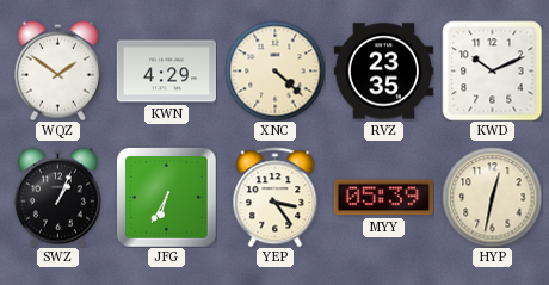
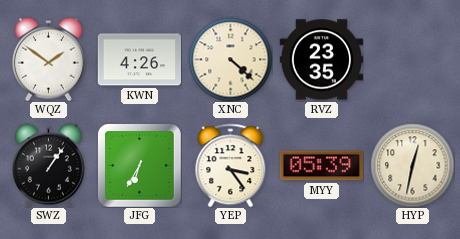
KWN: 4:29 -> 4:26
KWD: 10:11 -> none
SWZ: 1:04 -> 1:06
